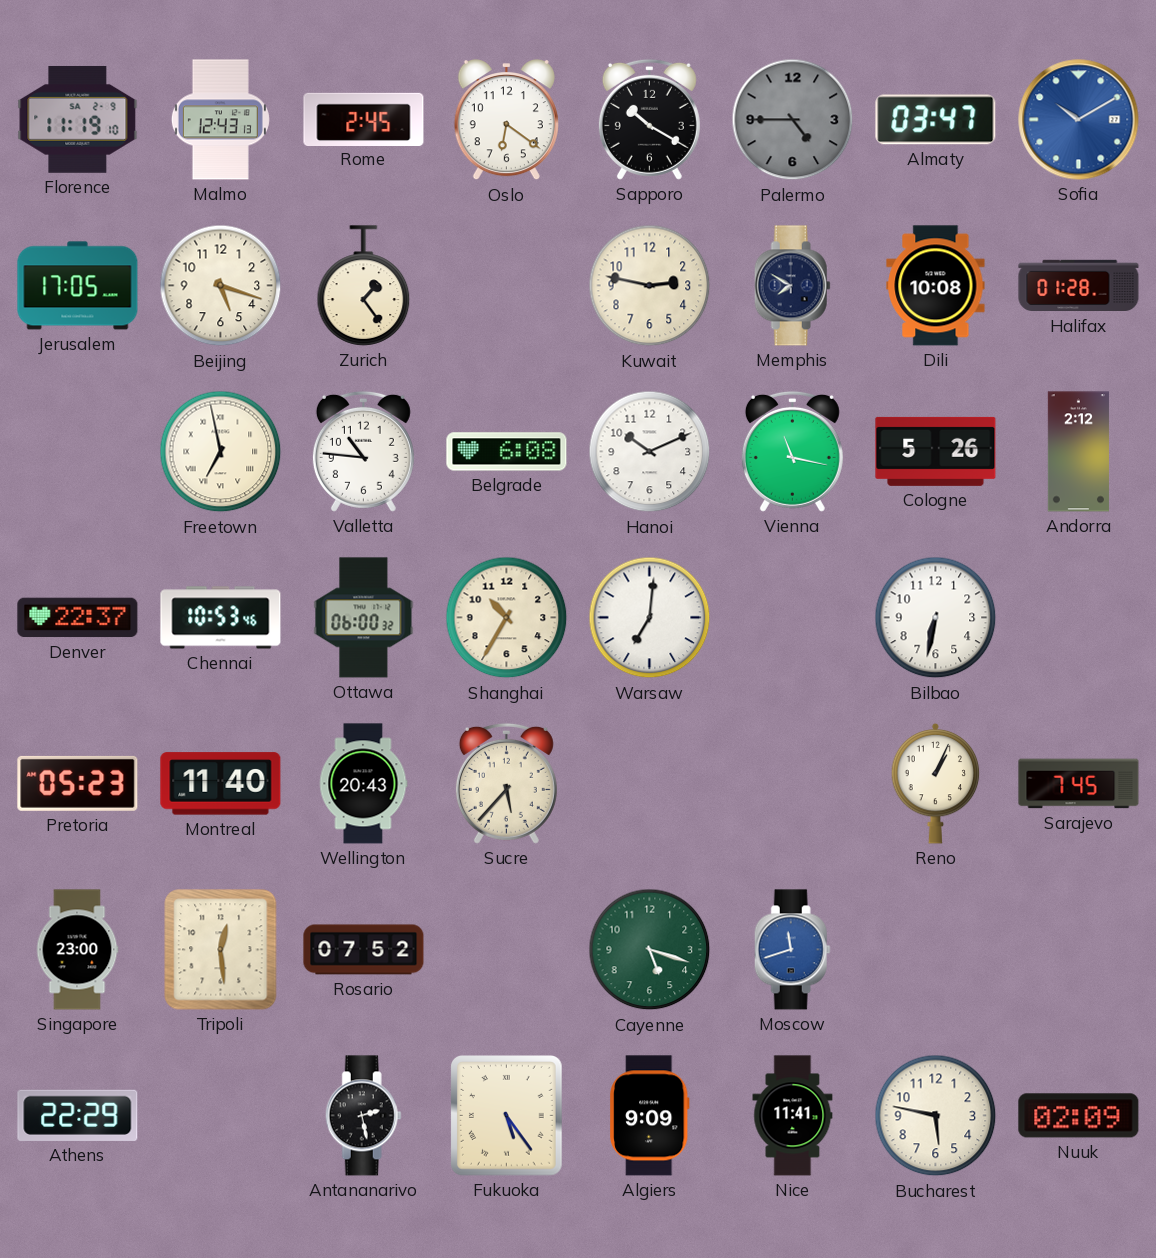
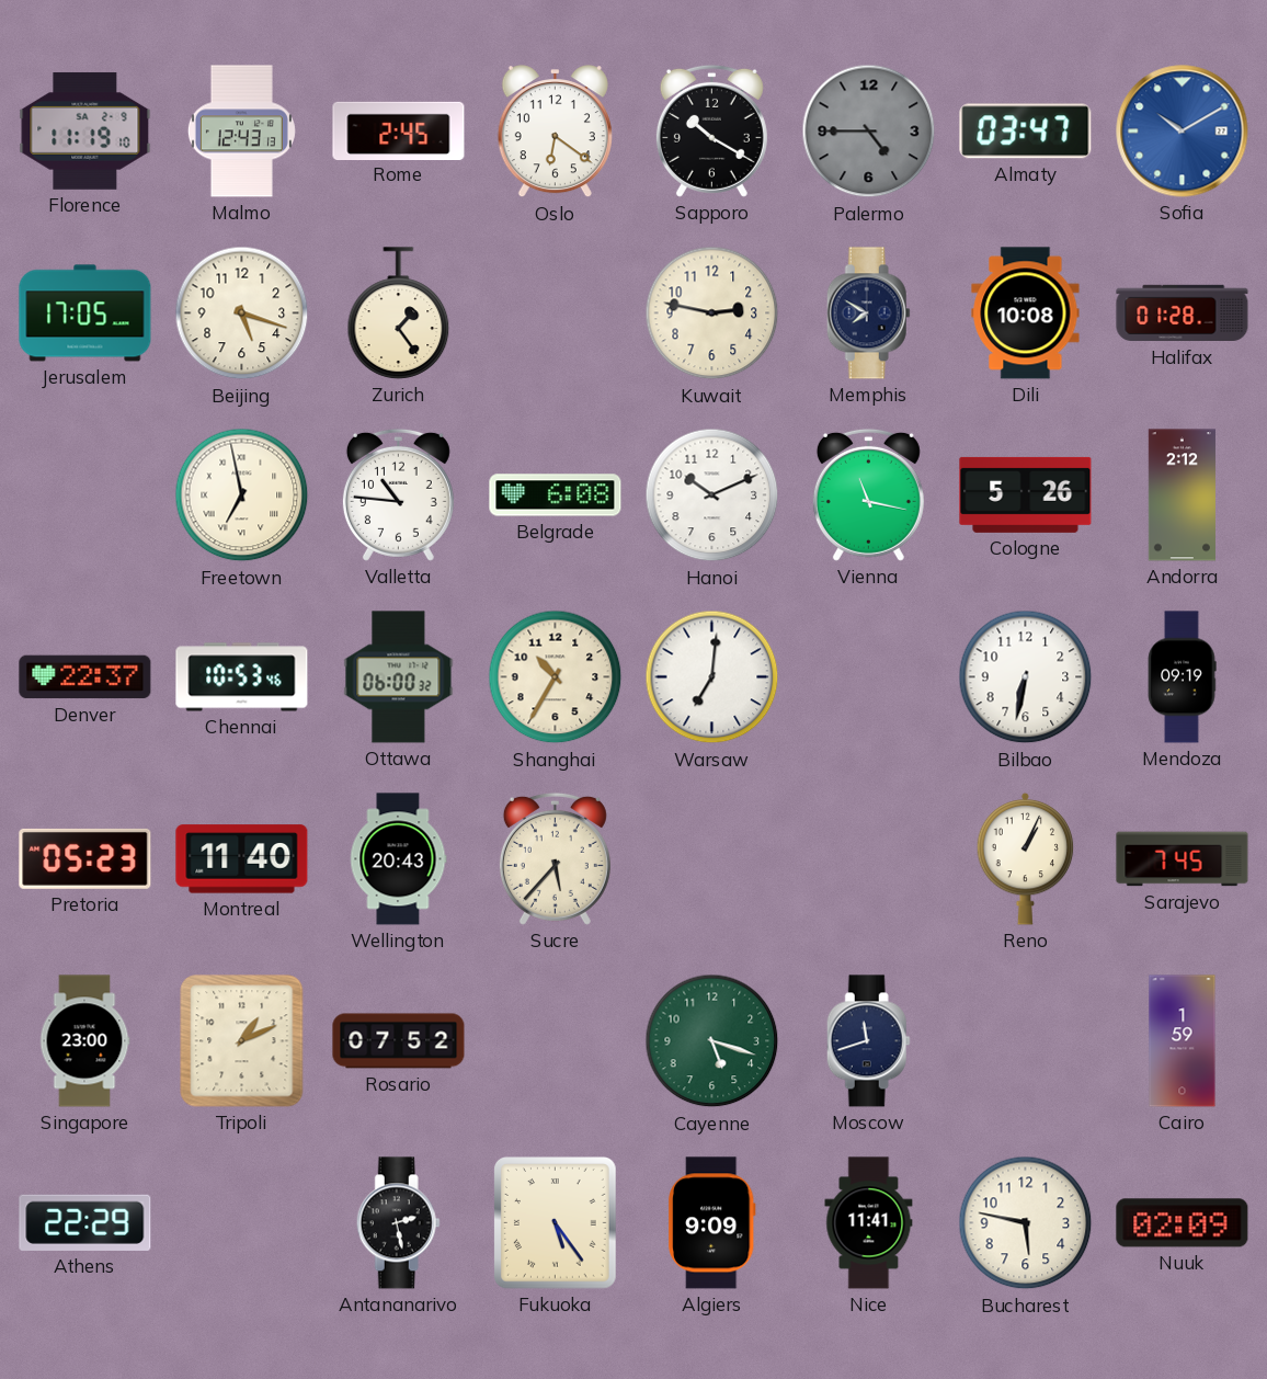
Mendoza: none -> 09:19
Tripoli: 12:29 -> 1:11
Moscow dial: blue -> navy
Cairo: none -> 1:59
